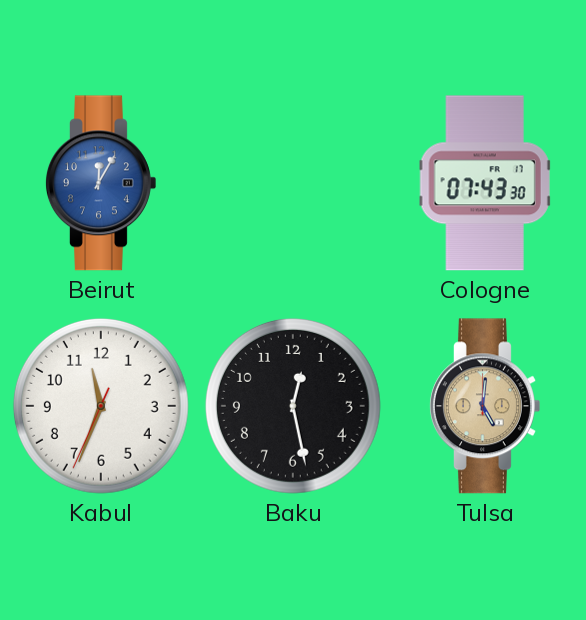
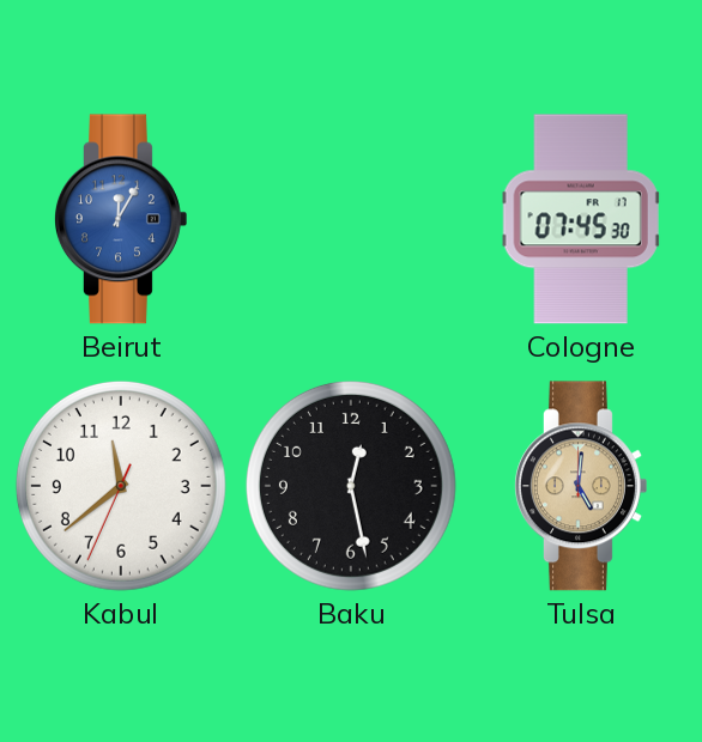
Cologne: 07:43 -> 07:45
Kabul: 11:33 -> 11:38
